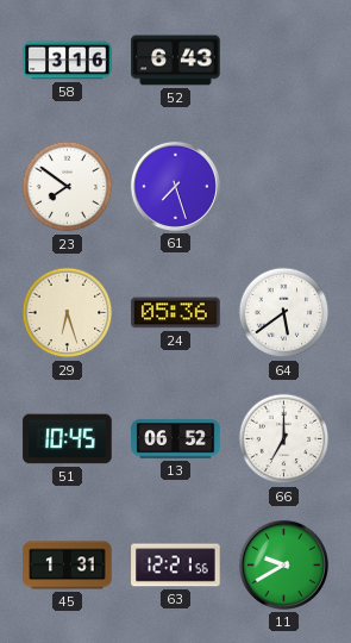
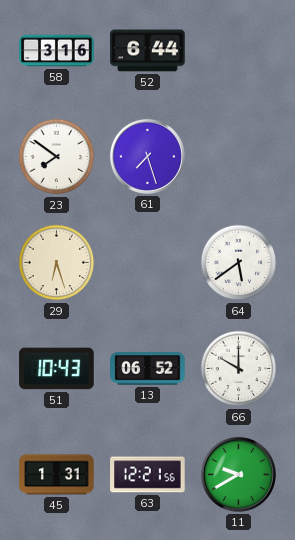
52: 6:43 -> 6:44
24: 05:36 -> none
51: 10:45 -> 10:43
66: 7:00 -> 10:00
